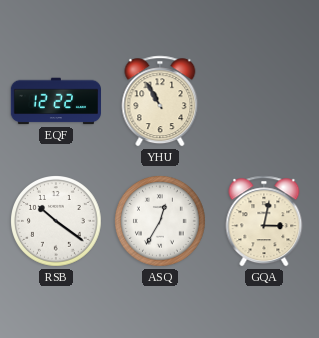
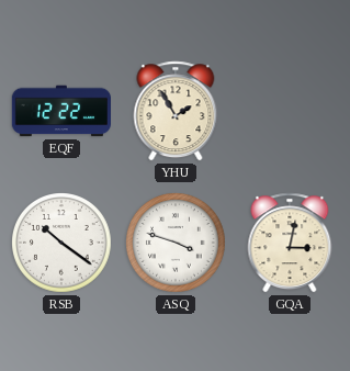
YHU: 10:55 -> 1:55
ASQ: 12:35 -> 3:48
